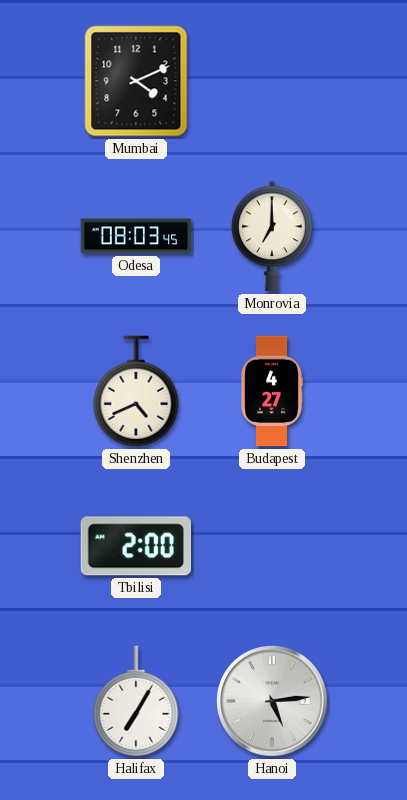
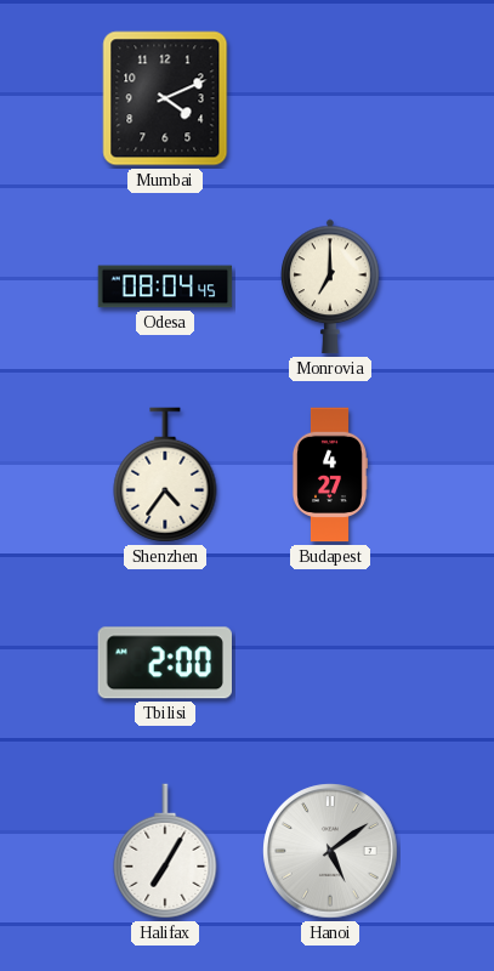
Odesa: 08:03 -> 08:04
Shenzhen: 4:41 -> 4:36
Hanoi: 5:14 -> 5:09
